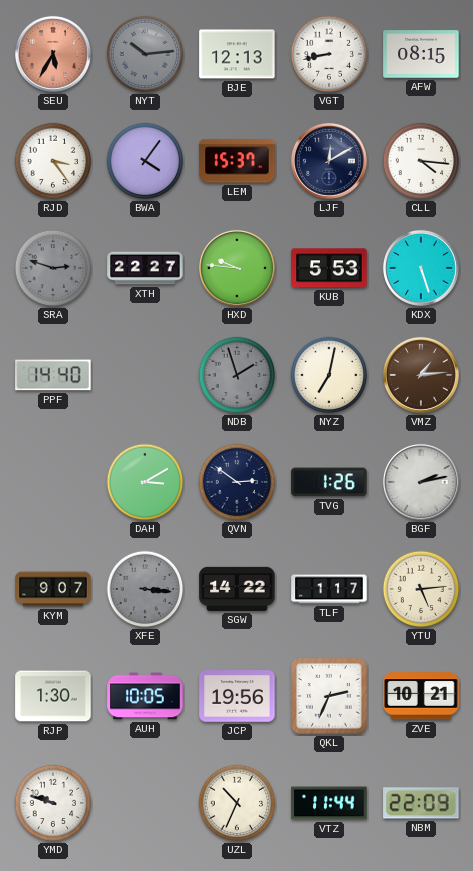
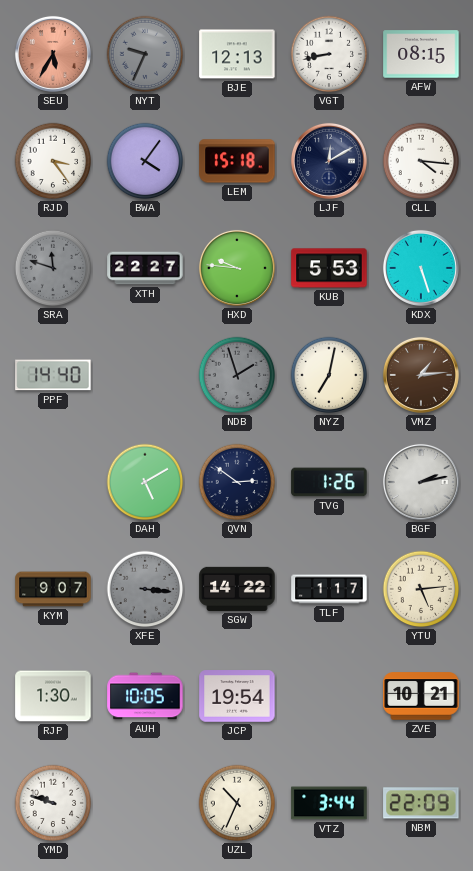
NYT: 10:14 -> 9:34
LEM: 15:37 -> 15:18
SRA: 2:48 -> 11:48
DAH: 3:10 -> 5:10
JCP: 19:56 -> 19:54
QKL: 2:34 -> none
VTZ: 11:44 -> 3:44
